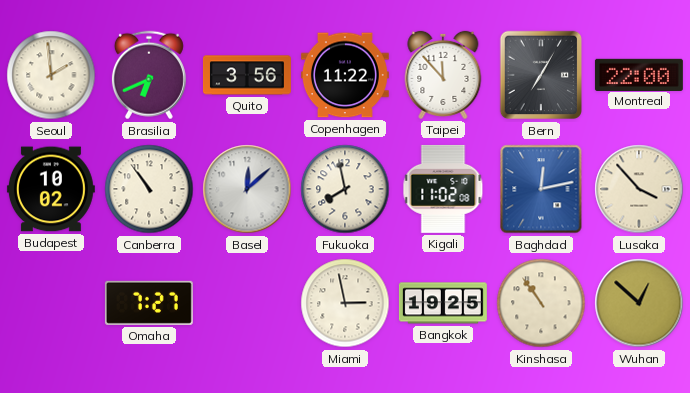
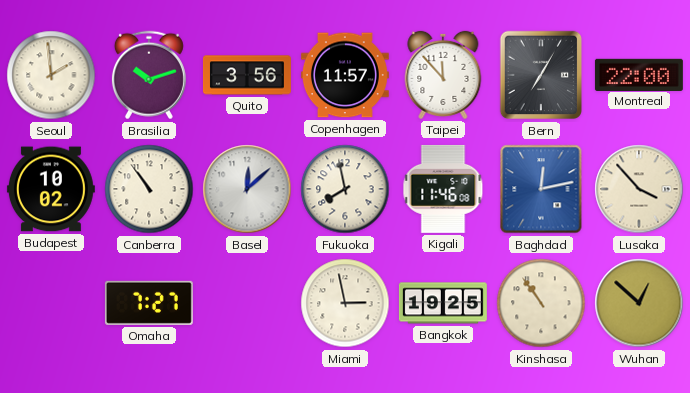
Brasilia: 6:41 -> 10:12
Copenhagen: 11:22 -> 11:57
Kigali: 11:02 -> 11:46
